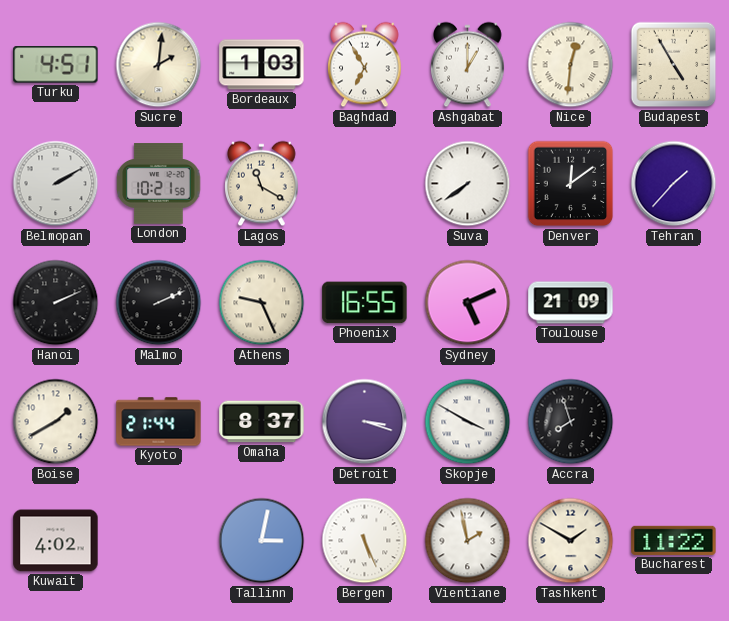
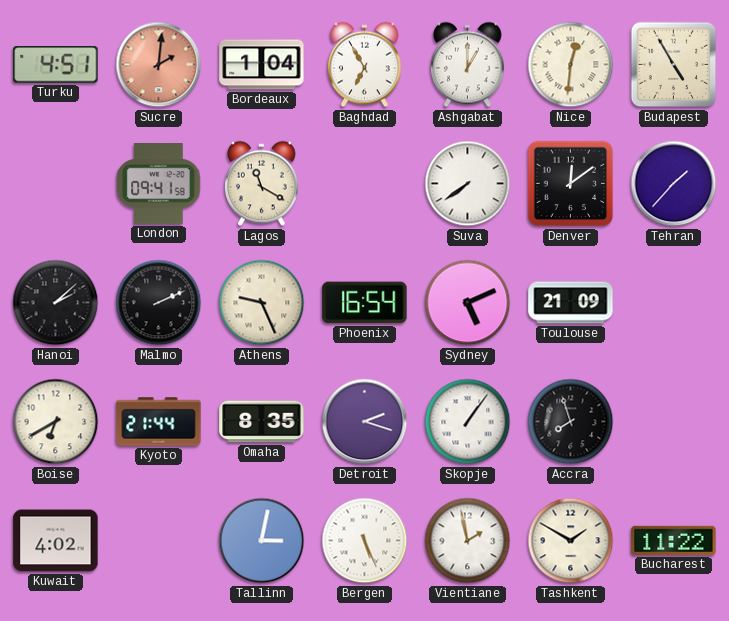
Sucre dial: cream -> salmon
Bordeaux: 1:03 -> 1:04
Belmopan: 2:10 -> none
London: 10:21 -> 09:41
Hanoi: 2:11 -> 2:08
Phoenix: 16:55 -> 16:54
Boise: 1:40 -> 6:40
Omaha: 8:37 -> 8:35
Detroit: 3:18 -> 2:18
Skopje: 3:50 -> 1:06
